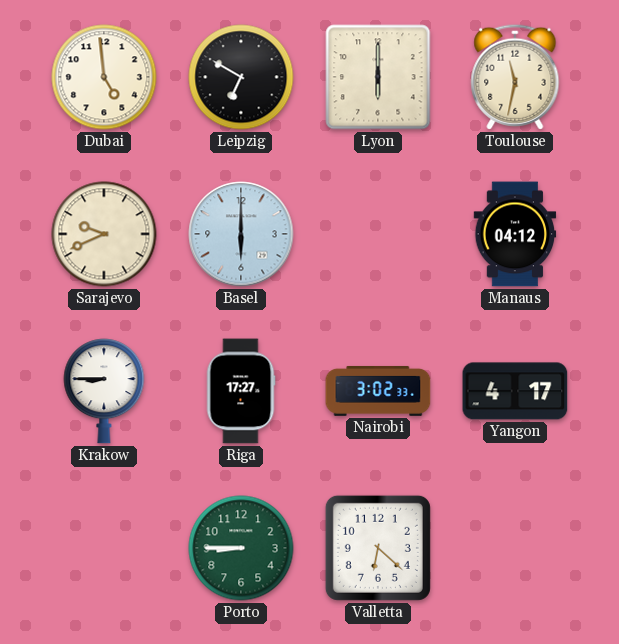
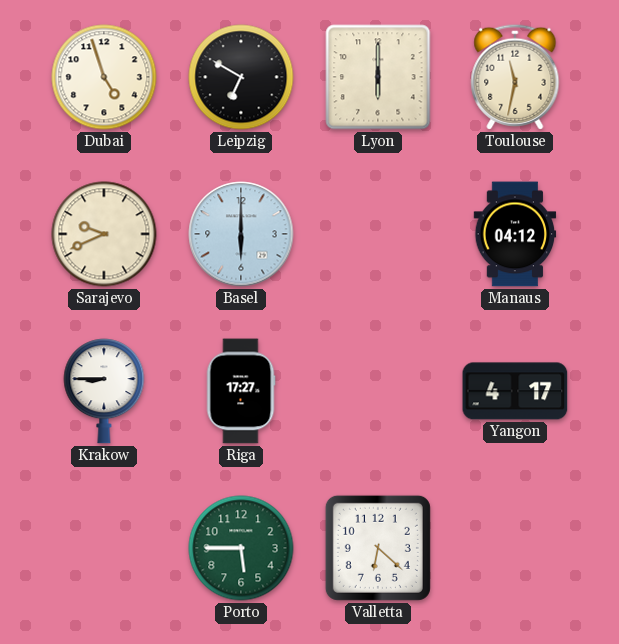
Dubai: 4:59 -> 4:57
Nairobi: 3:02 -> none
Porto: 8:45 -> 5:45
